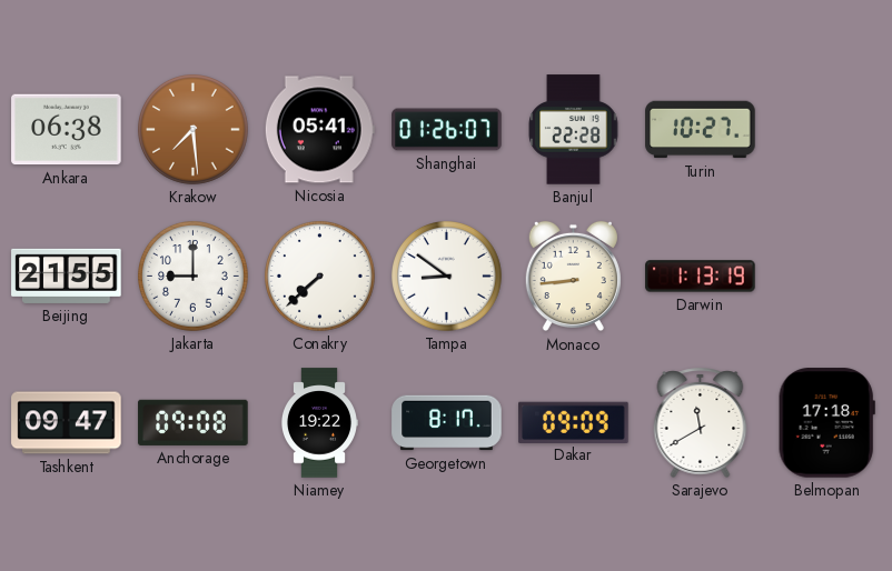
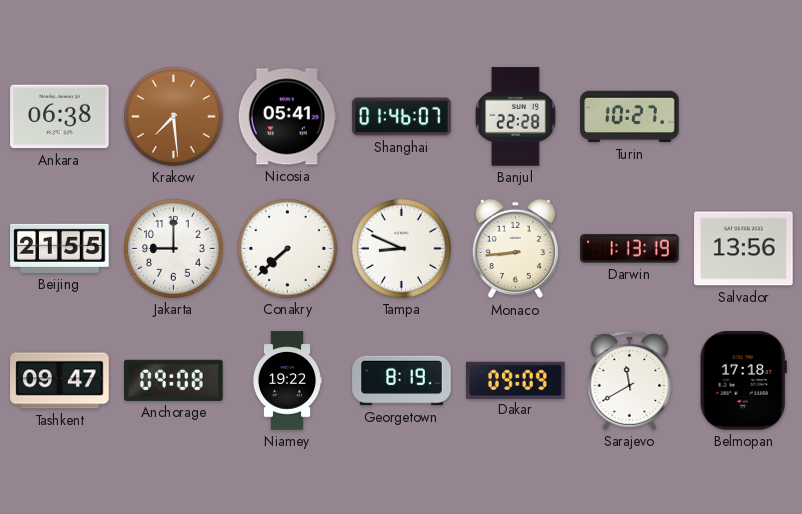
Shanghai: 01:26 -> 01:46
Tampa: 8:51 -> 8:49
Salvador: none -> 13:56
Georgetown: 8:17 -> 8:19
